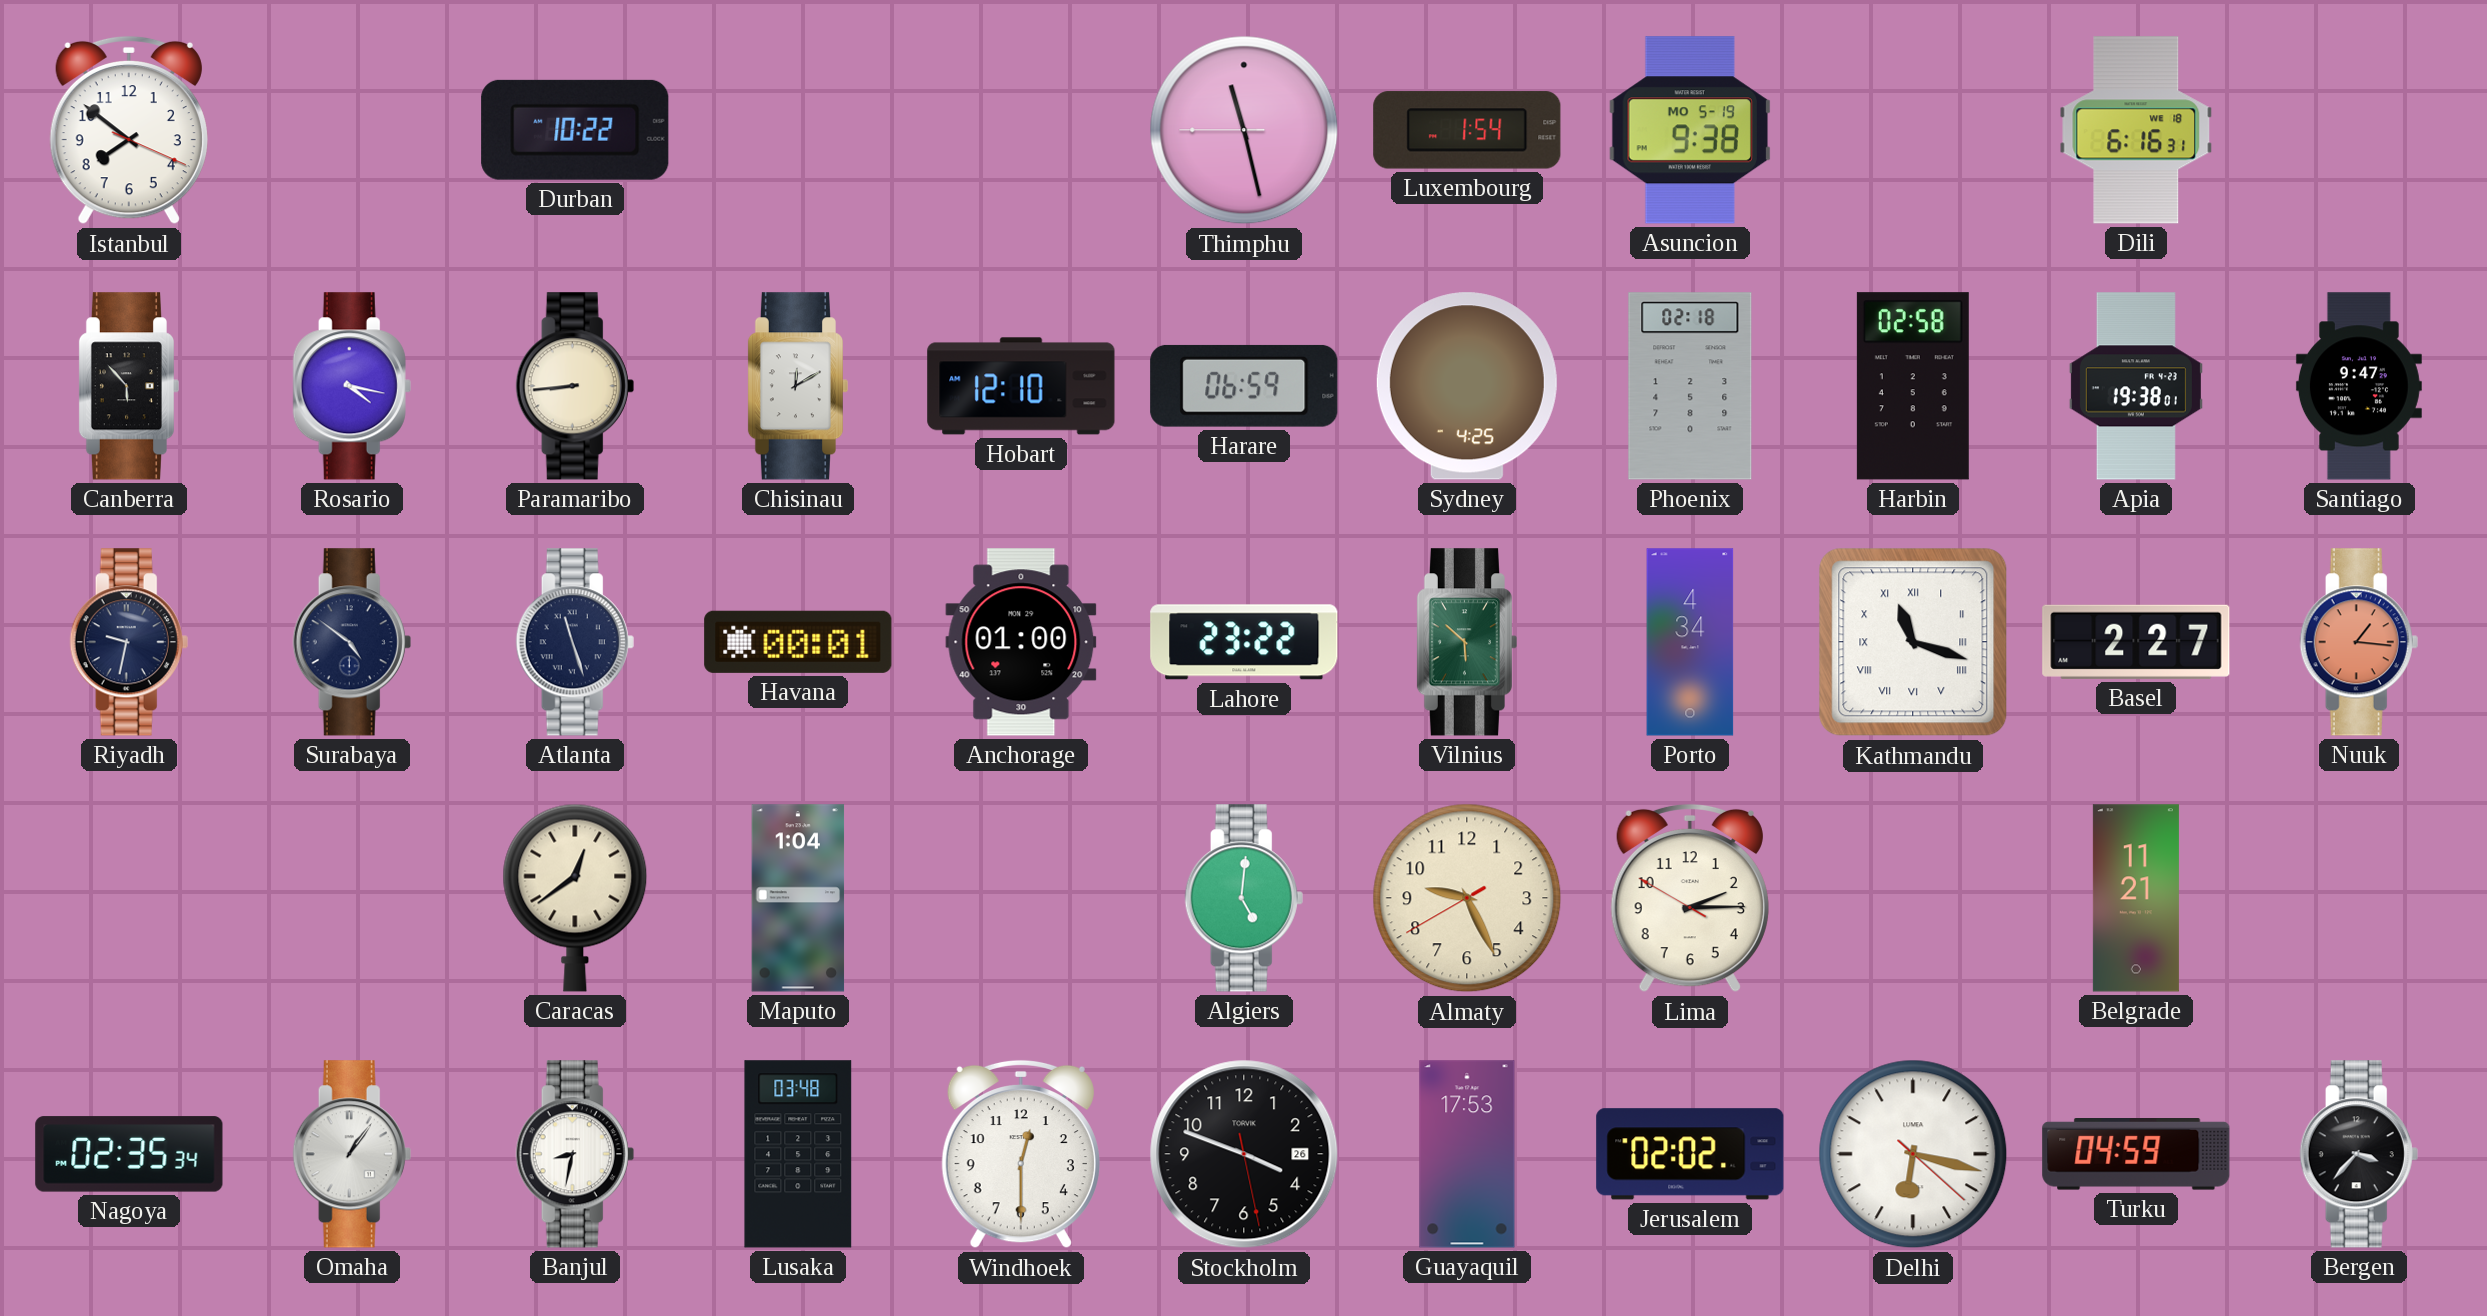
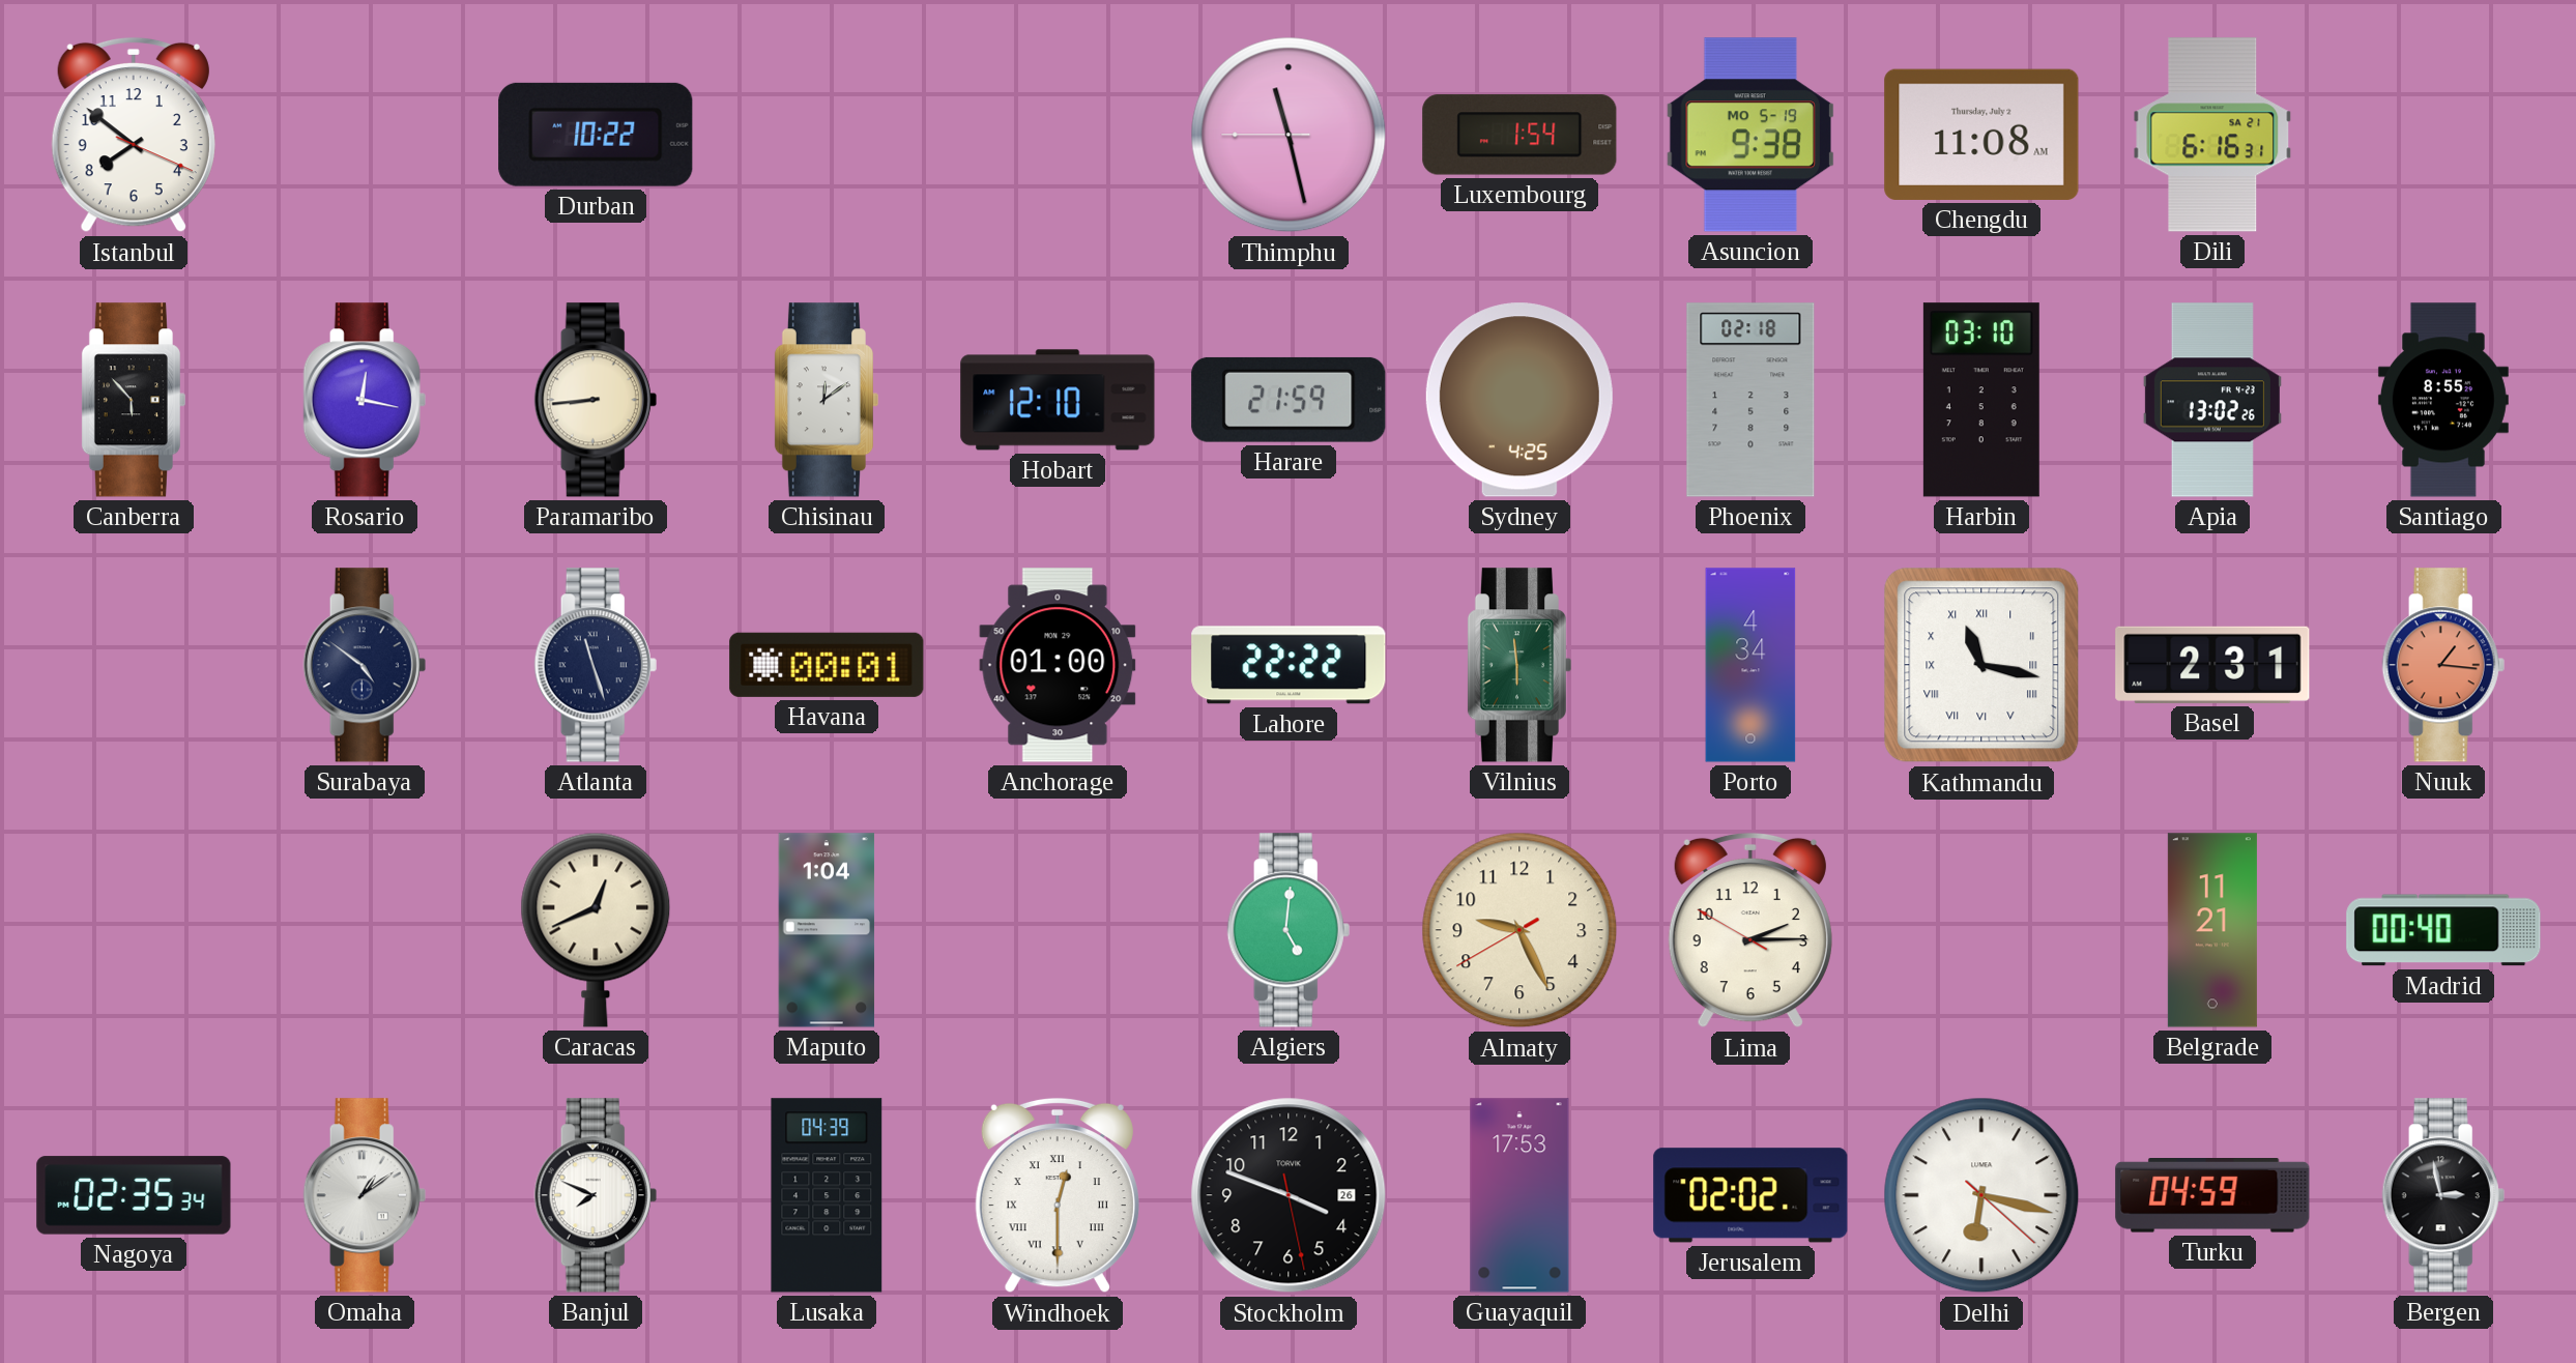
Chengdu: none -> 11:08
Dili date: WE 18 -> SA 21
Rosario: 4:17 -> 12:17
Chisinau: 12:10 -> 12:09
Harare: 06:59 -> 21:59
Harbin: 02:58 -> 03:10
Apia: 19:38 -> 13:02
Santiago: 9:47 -> 8:55
Riyadh: 9:32 -> none
Lahore: 23:22 -> 22:22
Vilnius: 5:52 -> 5:59
Kathmandu: 11:18 -> 11:17
Basel: 2:27 -> 2:31
Caracas: 12:39 -> 12:41
Madrid: none -> 00:40
Omaha: 1:06 -> 1:09
Banjul: 8:32 -> 7:49
Lusaka: 03:48 -> 04:39
Windhoek numerals: Arabic -> Roman
Bergen: 3:37 -> 2:58
